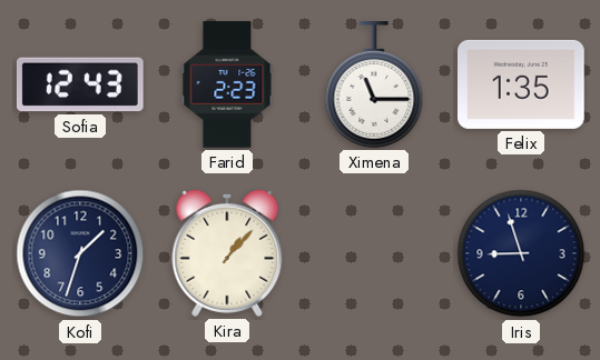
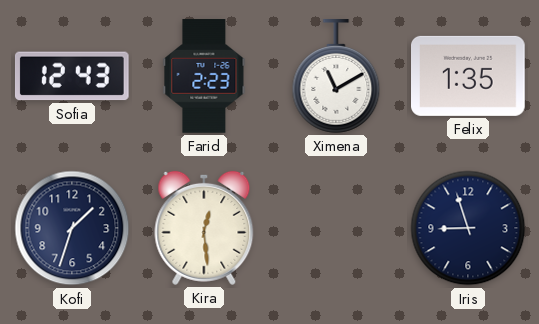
Ximena: 11:15 -> 11:10
Kira: 1:07 -> 12:29
